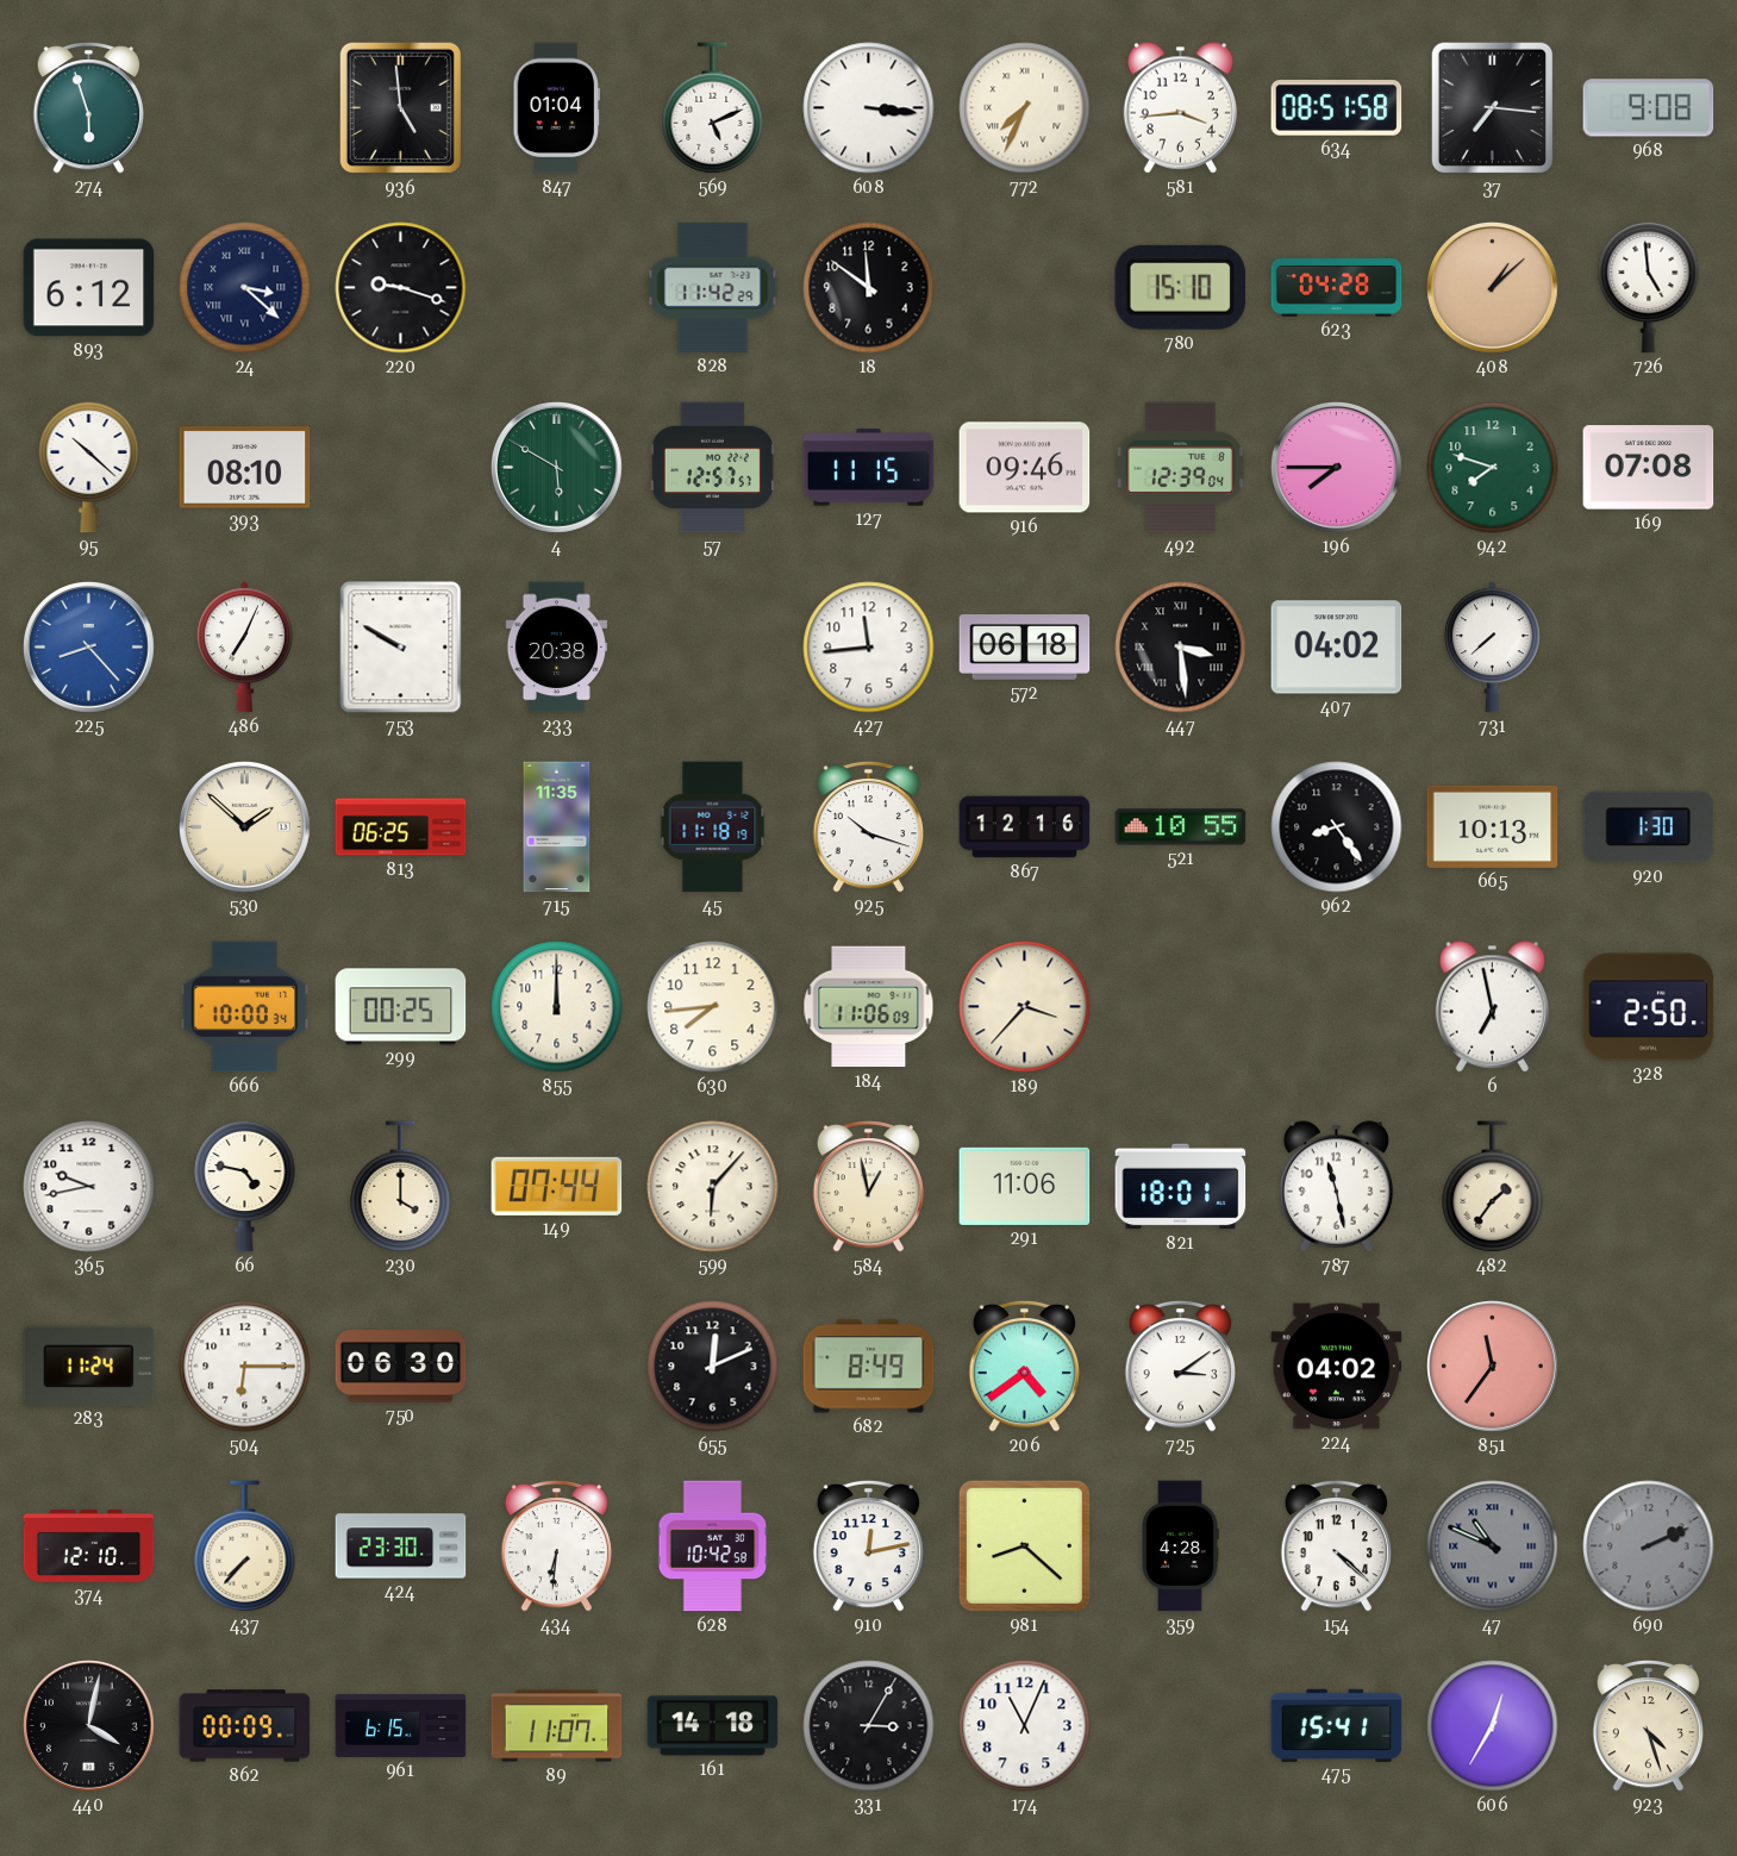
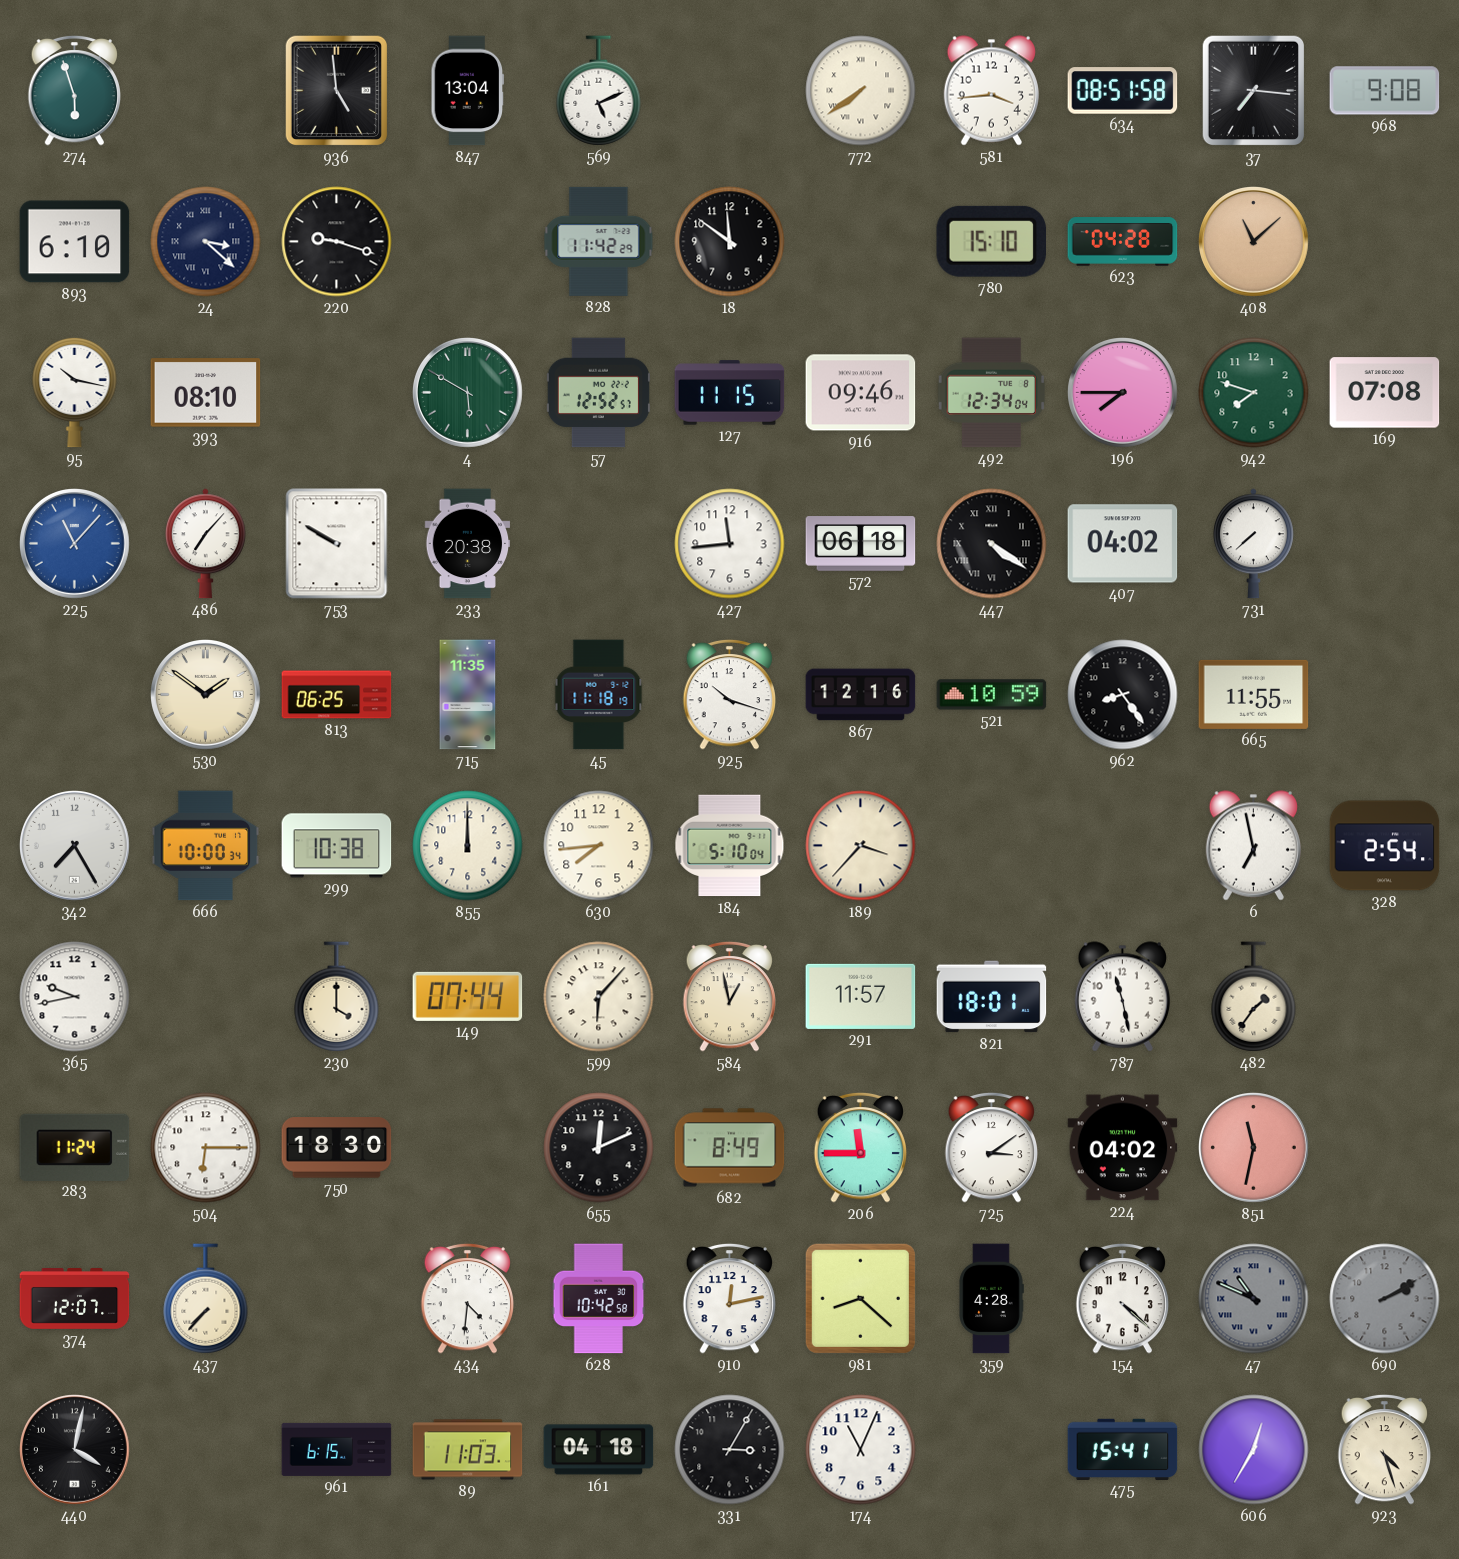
847: 01:04 -> 13:04
608: 3:16 -> none
772: 7:34 -> 7:39
893: 6:12 -> 6:10
408: 1:08 -> 11:08
726: 4:59 -> none
95: 10:22 -> 10:17
57: 12:57 -> 12:52
492: 12:39 -> 12:34
225: 8:23 -> 11:07
486: 7:04 -> 7:07
447: 3:29 -> 4:21
530: 1:52 -> 1:51
521: 10:55 -> 10:59
665: 10:13 -> 11:55
920: 1:30 -> none
342: none -> 7:25
299: 00:25 -> 10:38
184: 11:06 -> 5:10
328: 2:50 -> 2:54
66: 4:47 -> none
291: 11:06 -> 11:57
750: 06:30 -> 18:30
206: 4:39 -> 11:45
851: 11:36 -> 11:32
374: 12:10 -> 12:07
424: 23:30 -> none
434: 6:31 -> 4:31
690: 2:11 -> 2:10
862: 00:09 -> none
89: 11:07 -> 11:03
161: 14:18 -> 04:18
